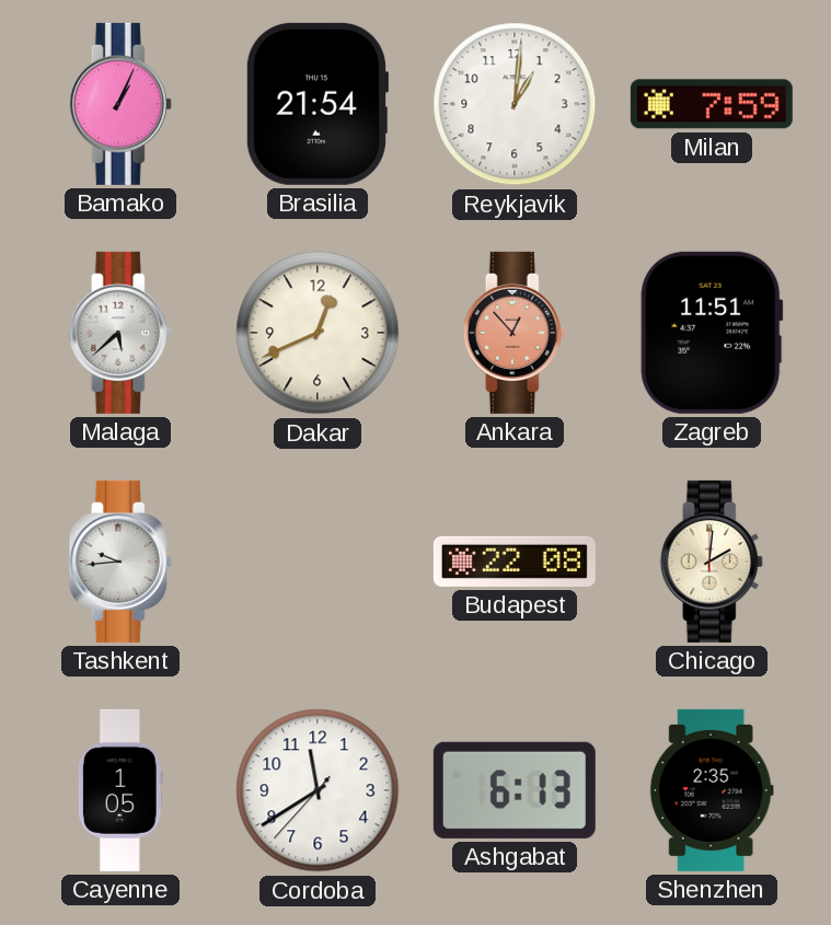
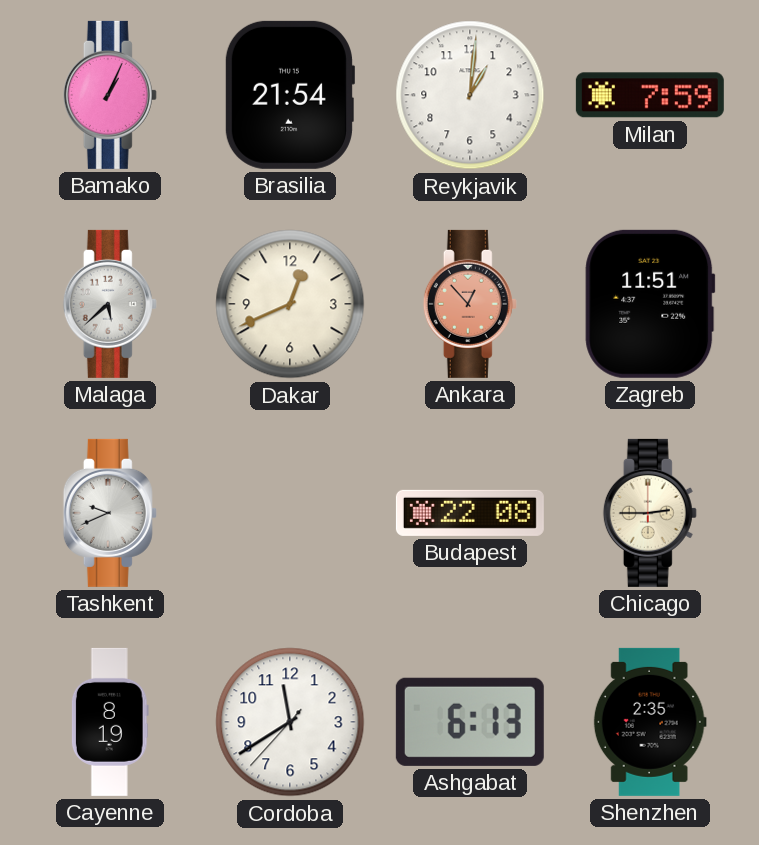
Tashkent: 9:44 -> 9:41
Chicago: 2:01 -> 2:45
Cayenne: 1:05 -> 8:19
